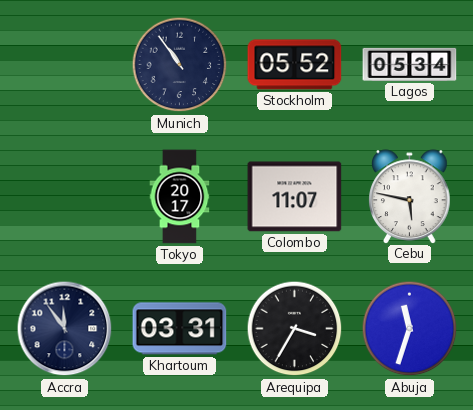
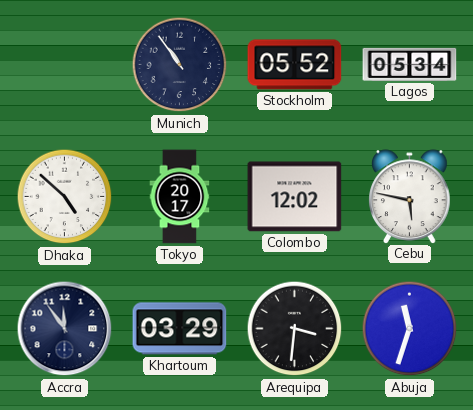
Dhaka: none -> 4:52
Colombo: 11:07 -> 12:02
Khartoum: 03:31 -> 03:29
Arequipa: 3:35 -> 3:31
